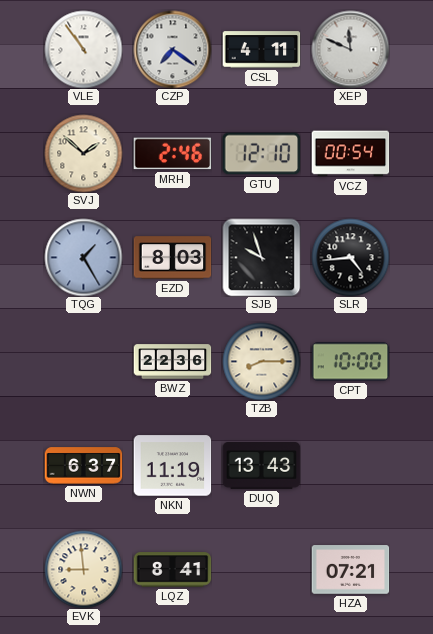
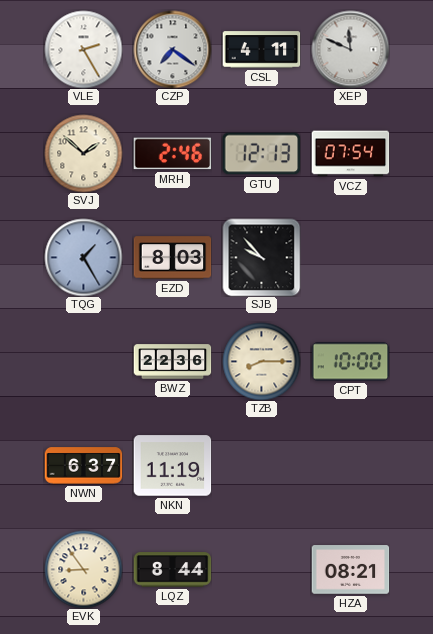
VLE: 10:54 -> 2:25
GTU: 12:10 -> 12:13
VCZ: 00:54 -> 07:54
SJB: 9:57 -> 9:53
SLR: 4:44 -> none
DUQ: 13:43 -> none
EVK: 8:59 -> 8:54
LQZ: 8:41 -> 8:44
HZA: 07:21 -> 08:21
